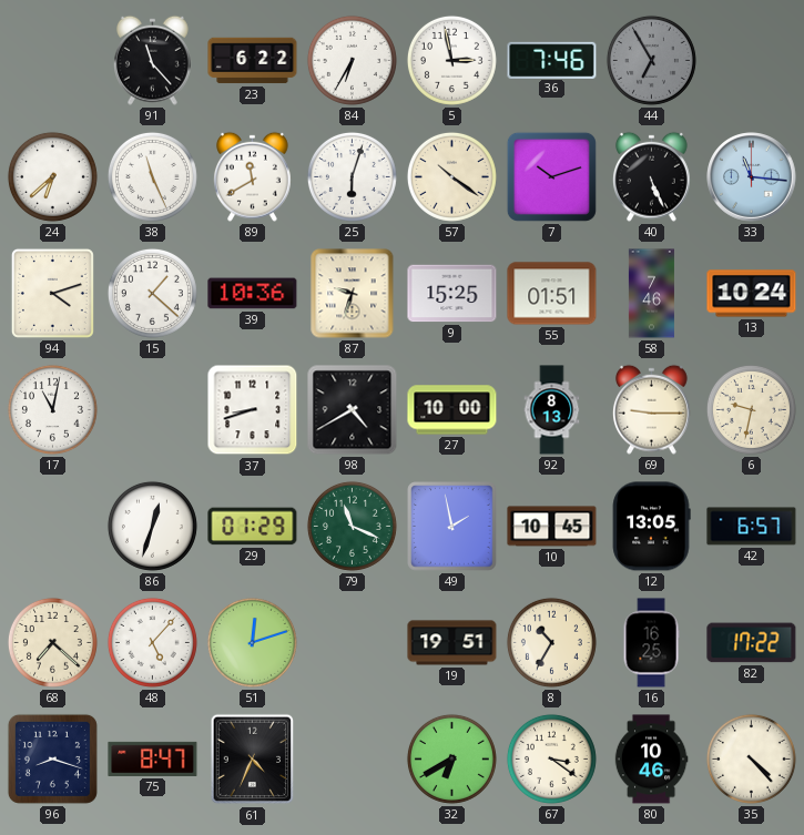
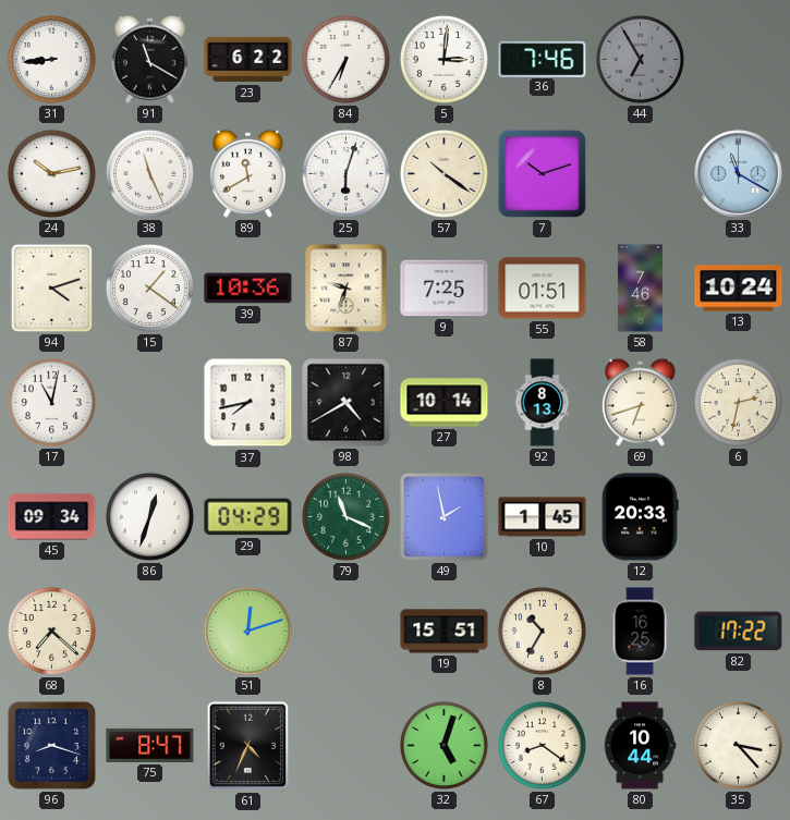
31: none -> 8:44
91: 11:23 -> 11:20
5: 2:58 -> 3:01
24: 6:38 -> 10:13
40: 5:26 -> none
33: 11:16 -> 11:20
15: 1:22 -> 1:21
9: 15:25 -> 7:25
37: 8:42 -> 7:43
27: 10:00 -> 10:14
69: 9:15 -> 6:42
6: 9:32 -> 2:32
45: none -> 09:34
29: 01:29 -> 04:29
10: 10:45 -> 1:45
12: 13:05 -> 20:33
42: 6:57 -> none
48: 5:07 -> none
19: 19:51 -> 15:51
32: 6:40 -> 5:03
67: 3:21 -> 8:21
80: 10:46 -> 10:44
35: 4:23 -> 3:23
